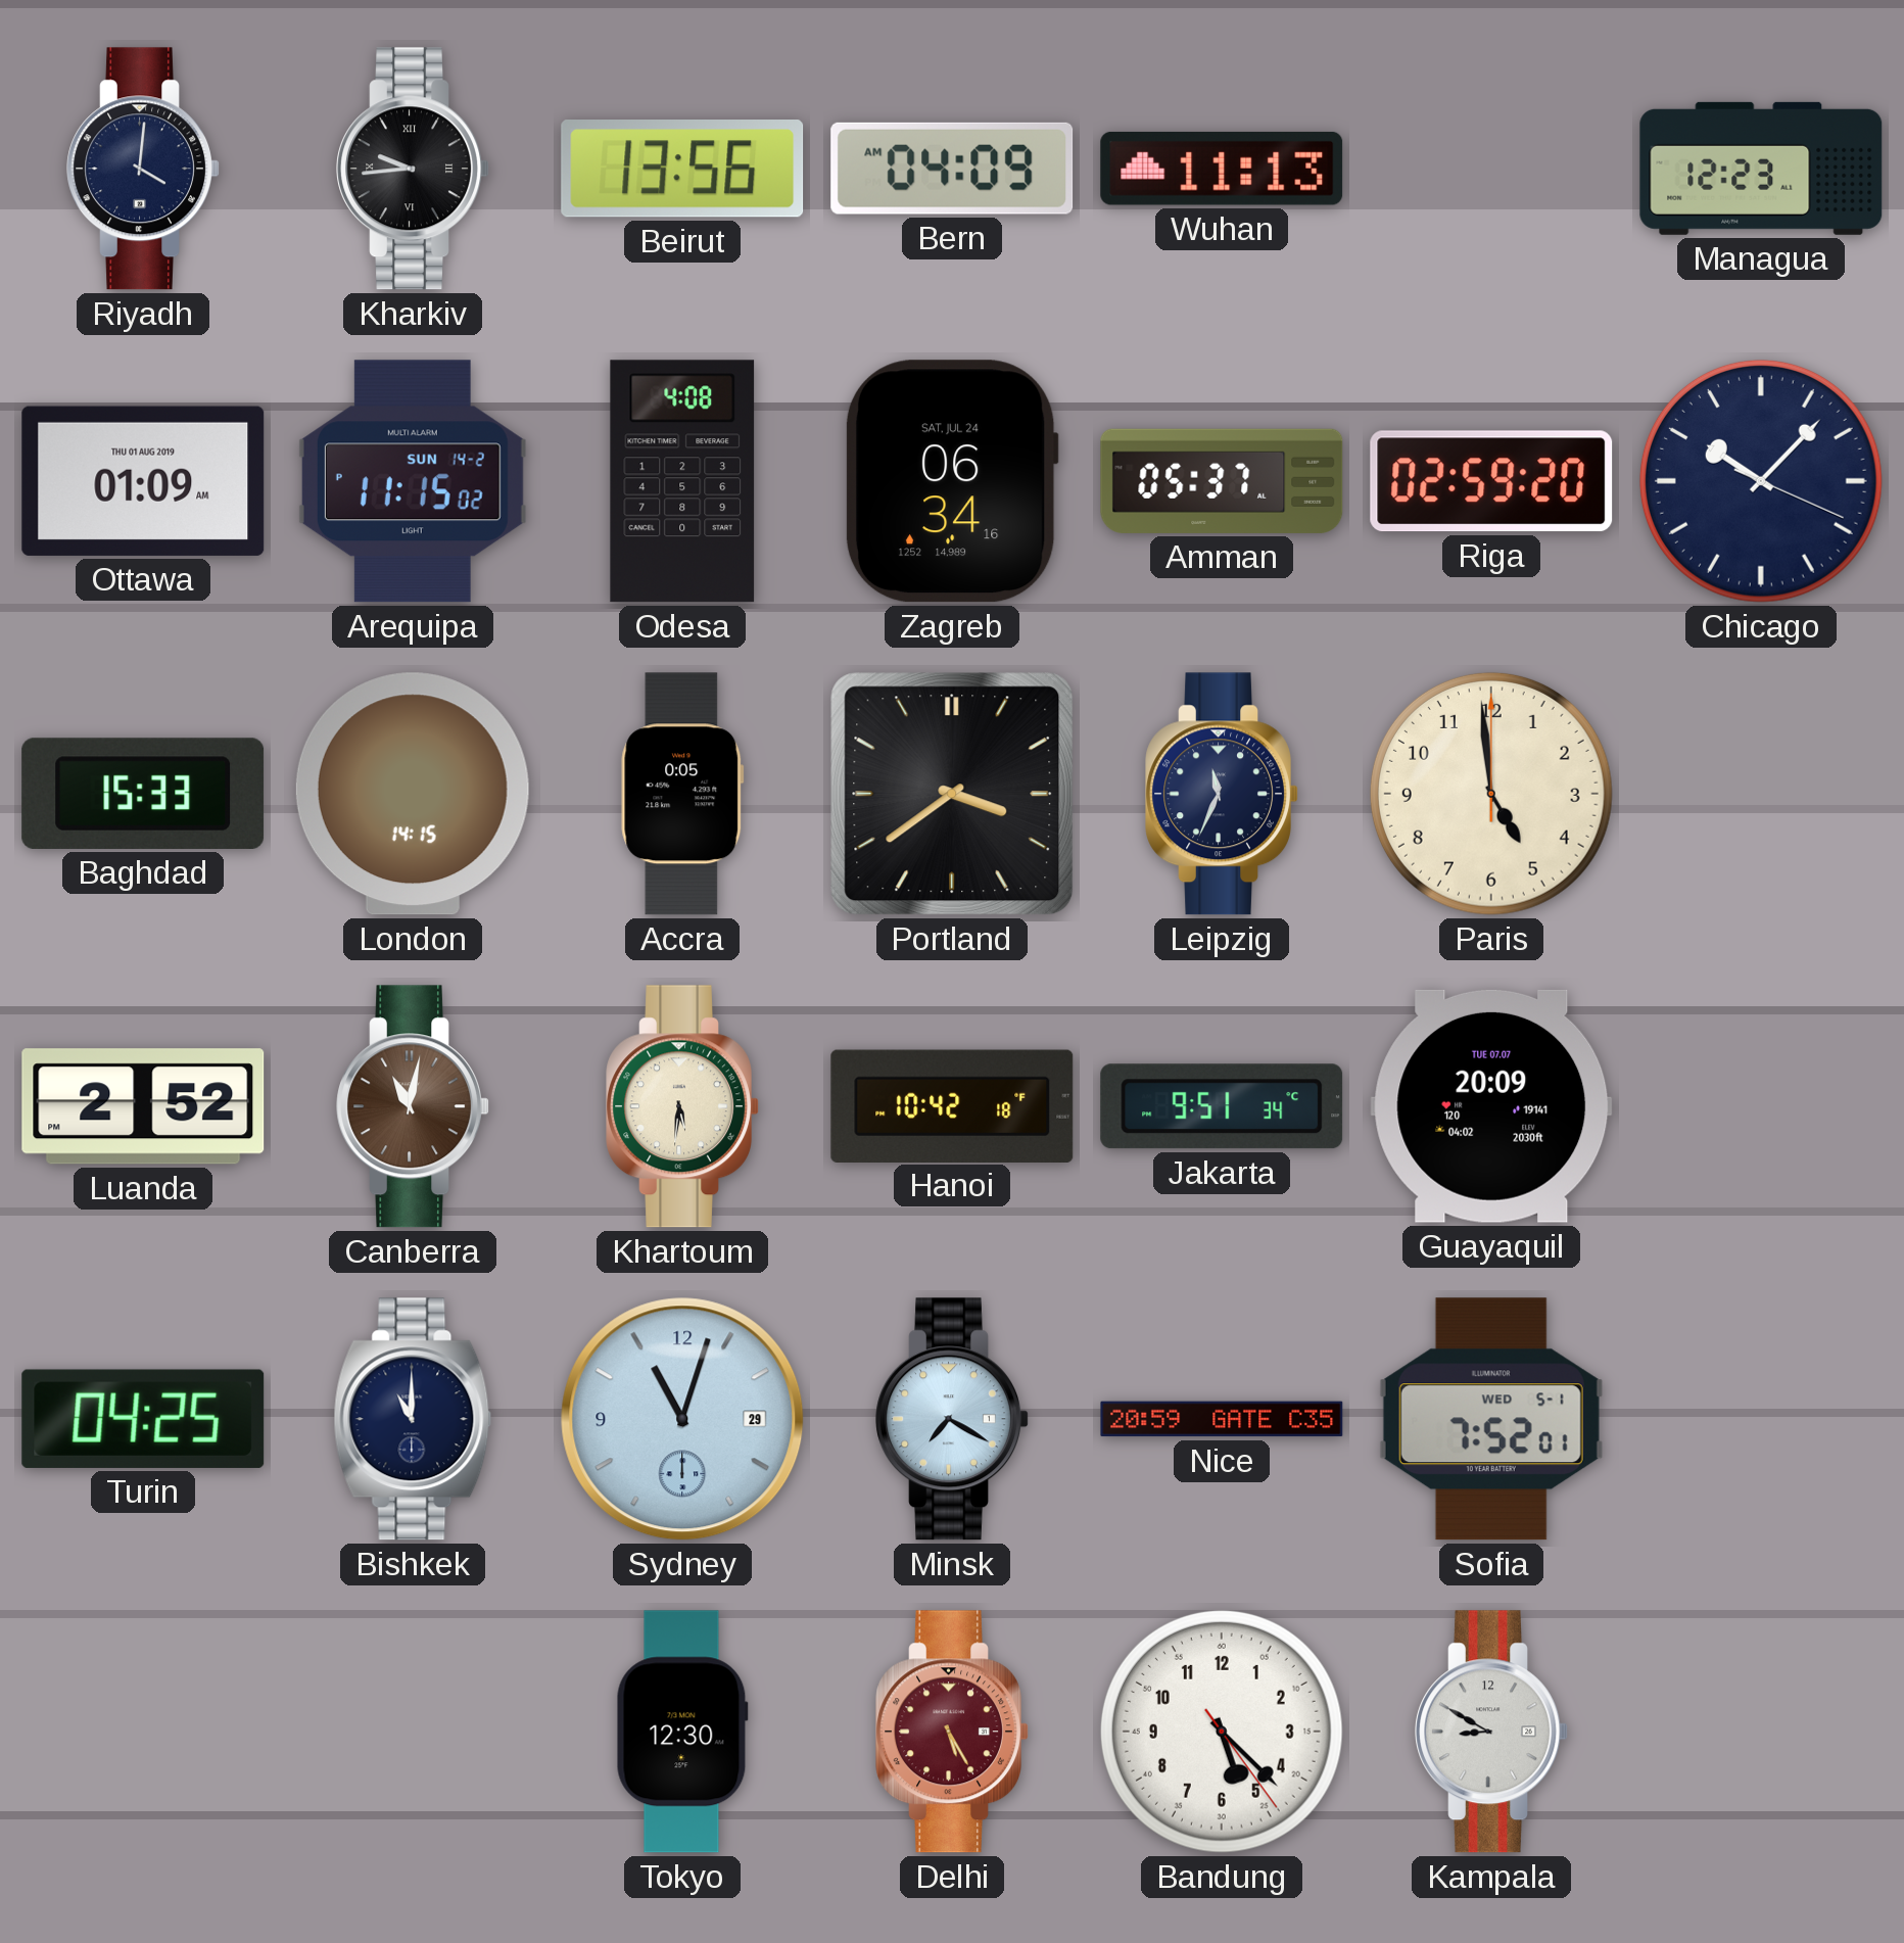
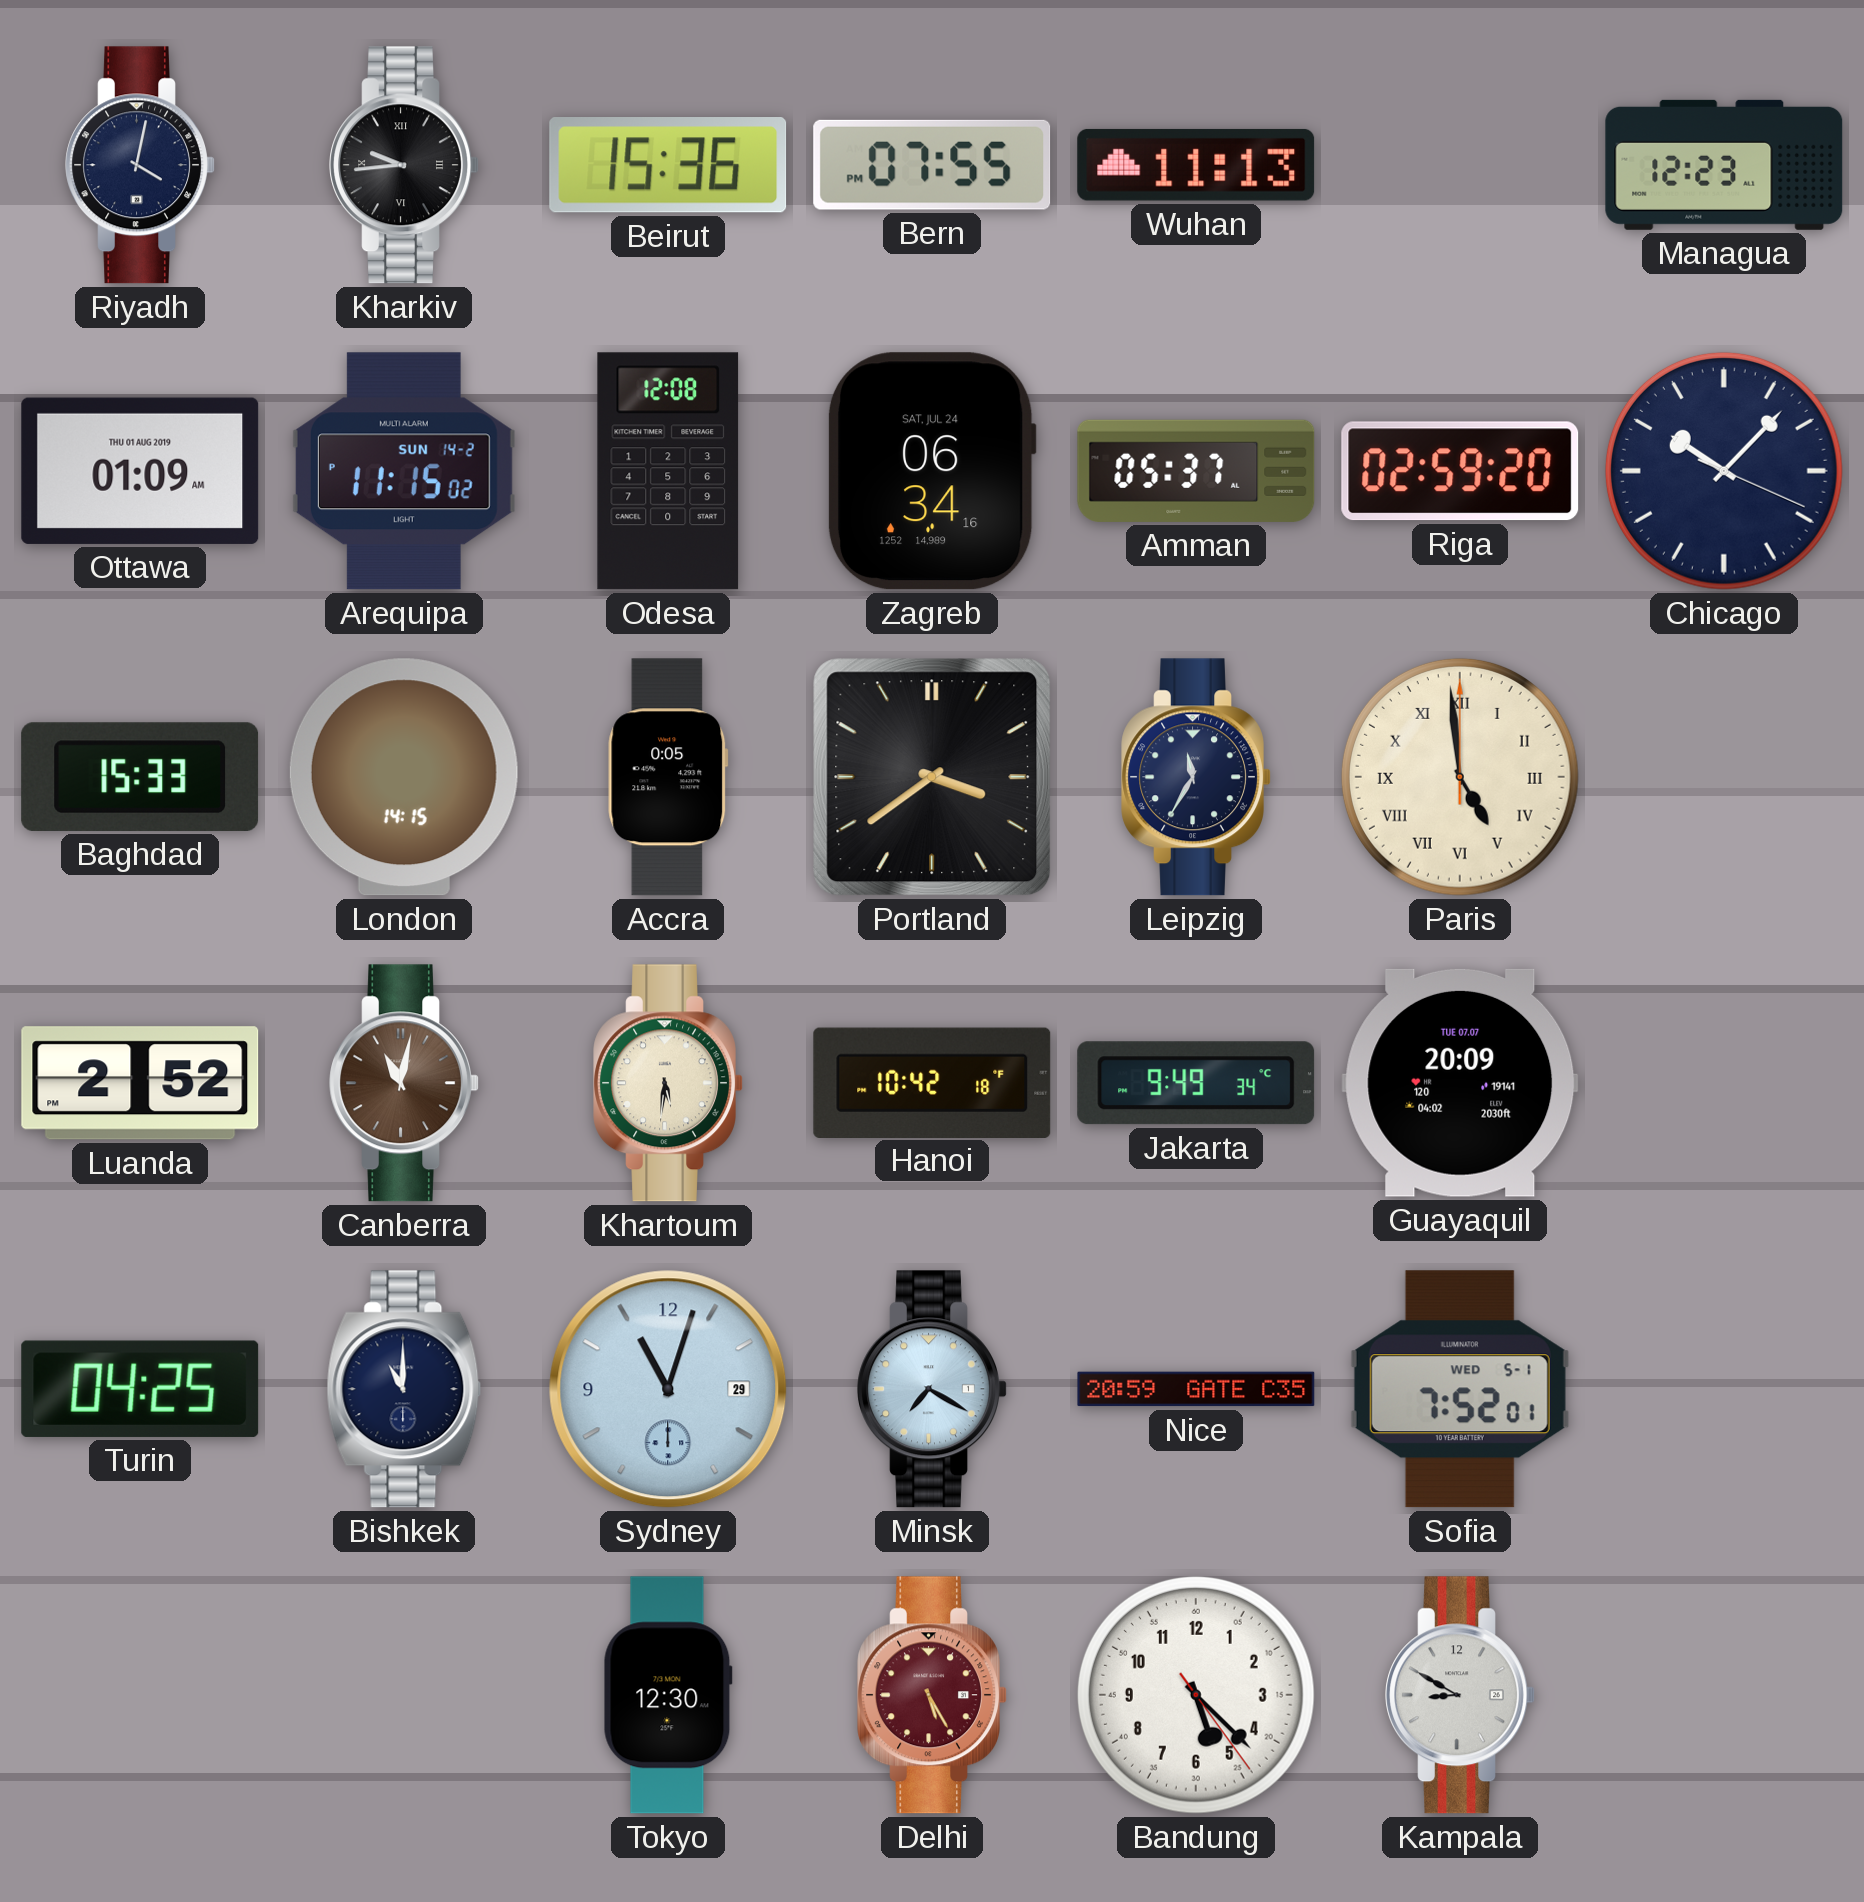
Riyadh: 4:01 -> 4:02
Beirut: 13:56 -> 15:36
Bern: 04:09 -> 07:55
Odesa: 4:08 -> 12:08
Leipzig: 11:34 -> 11:35
Paris numerals: Arabic -> Roman
Jakarta: 9:51 -> 9:49
